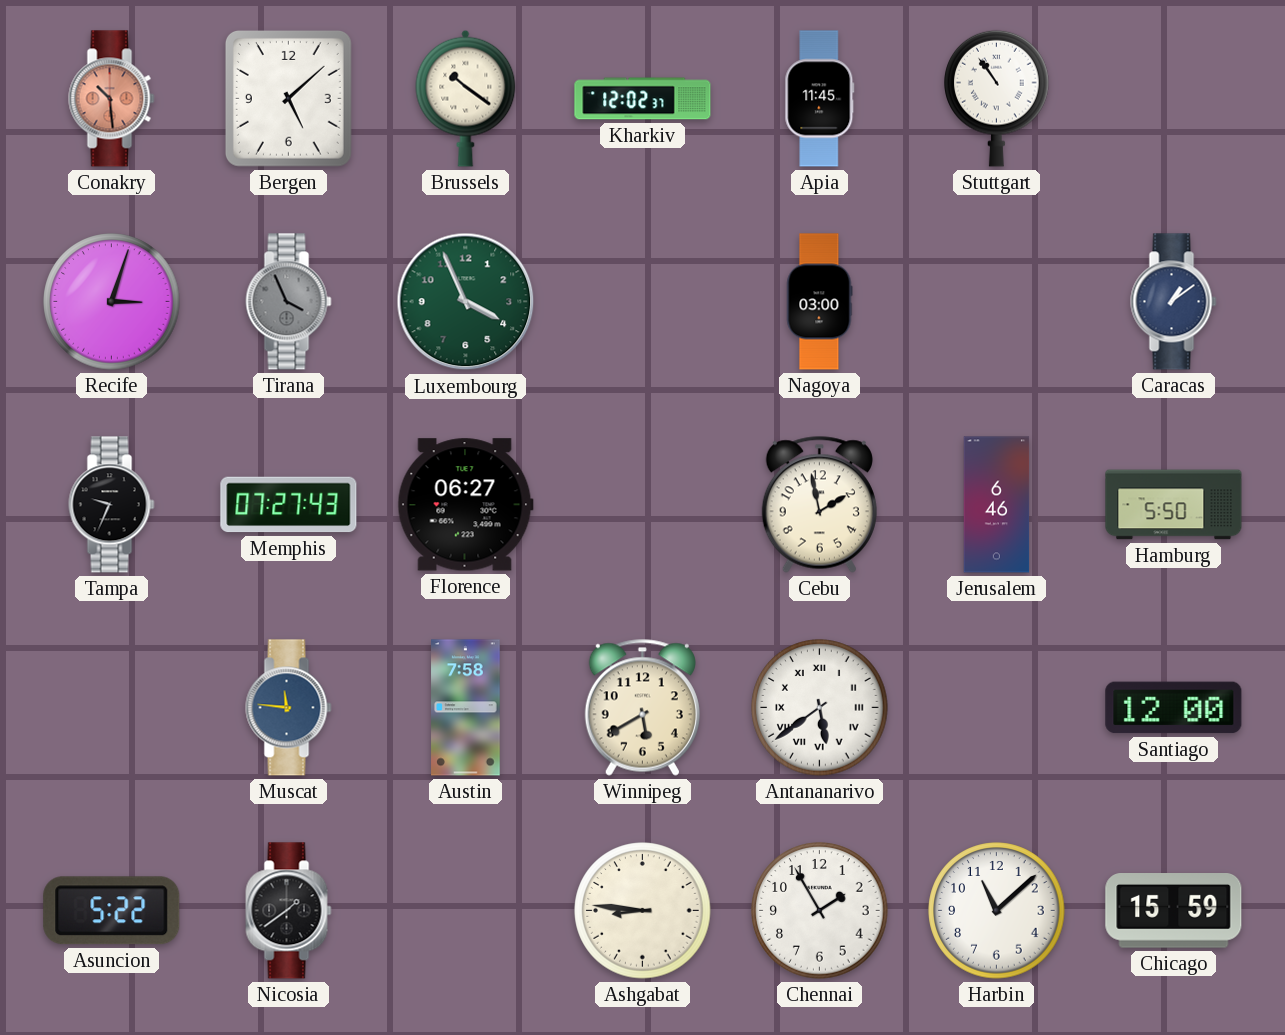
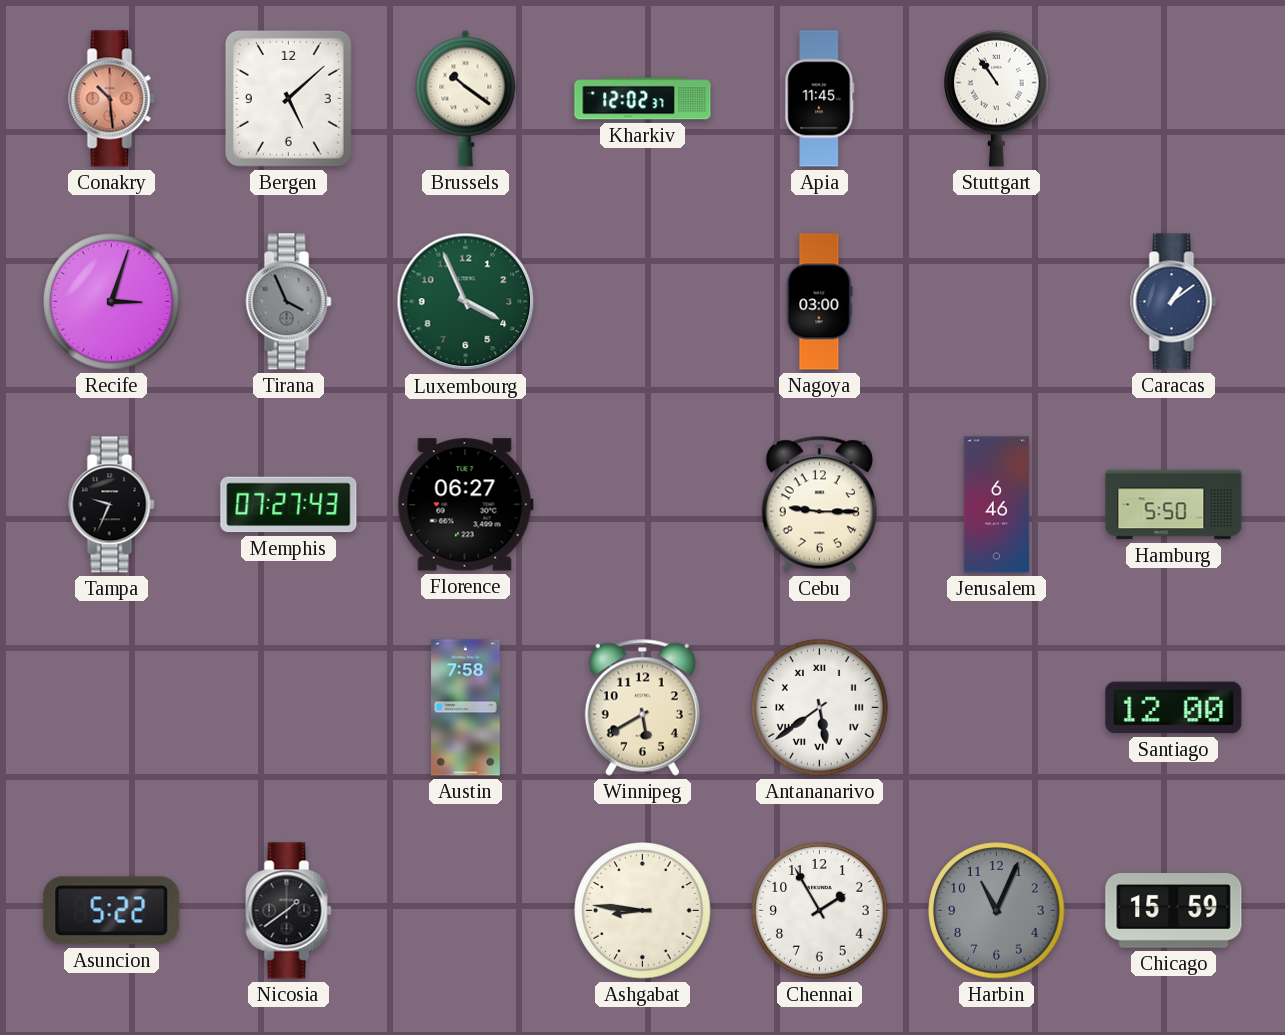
Cebu: 1:58 -> 9:15
Muscat: 11:46 -> none
Harbin: 11:08 -> 11:04
Harbin dial: white -> grey
